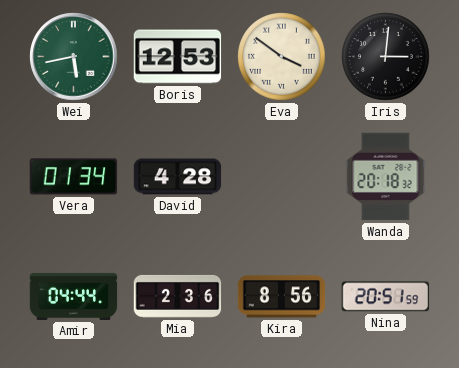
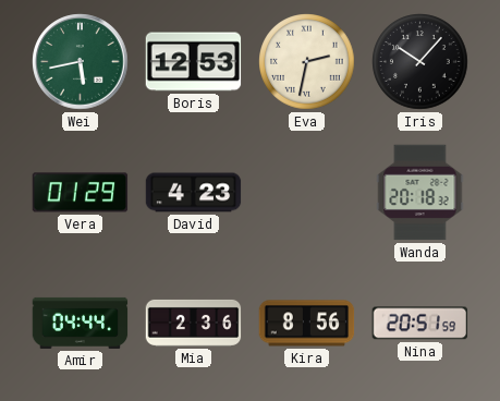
Eva: 3:51 -> 2:32
Iris: 3:01 -> 10:07
Vera: 01:34 -> 01:29
David: 4:28 -> 4:23
